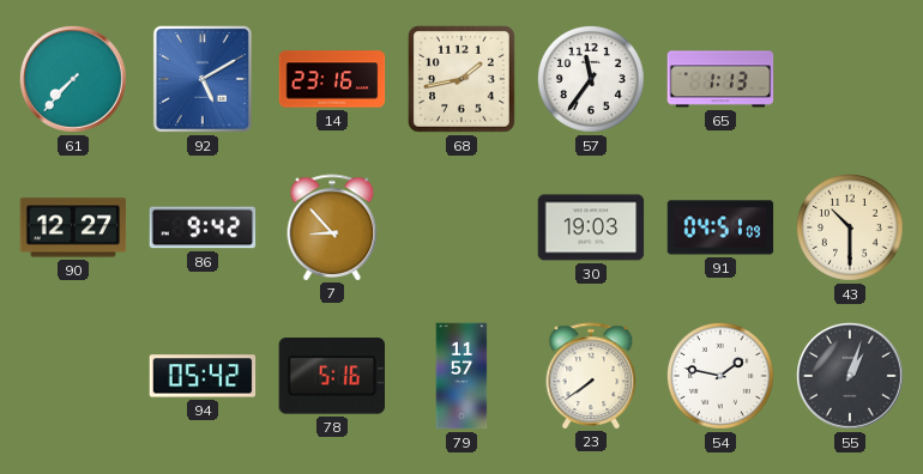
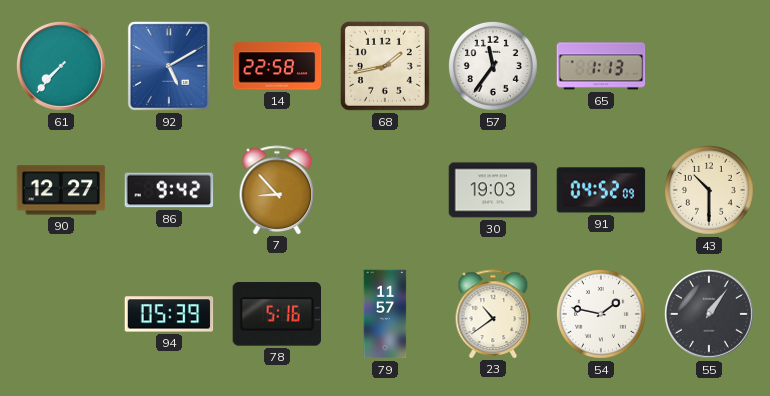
14: 23:16 -> 22:58
91: 04:51 -> 04:52
94: 05:42 -> 05:39
23: 7:39 -> 10:39
55: 1:03 -> 1:06
